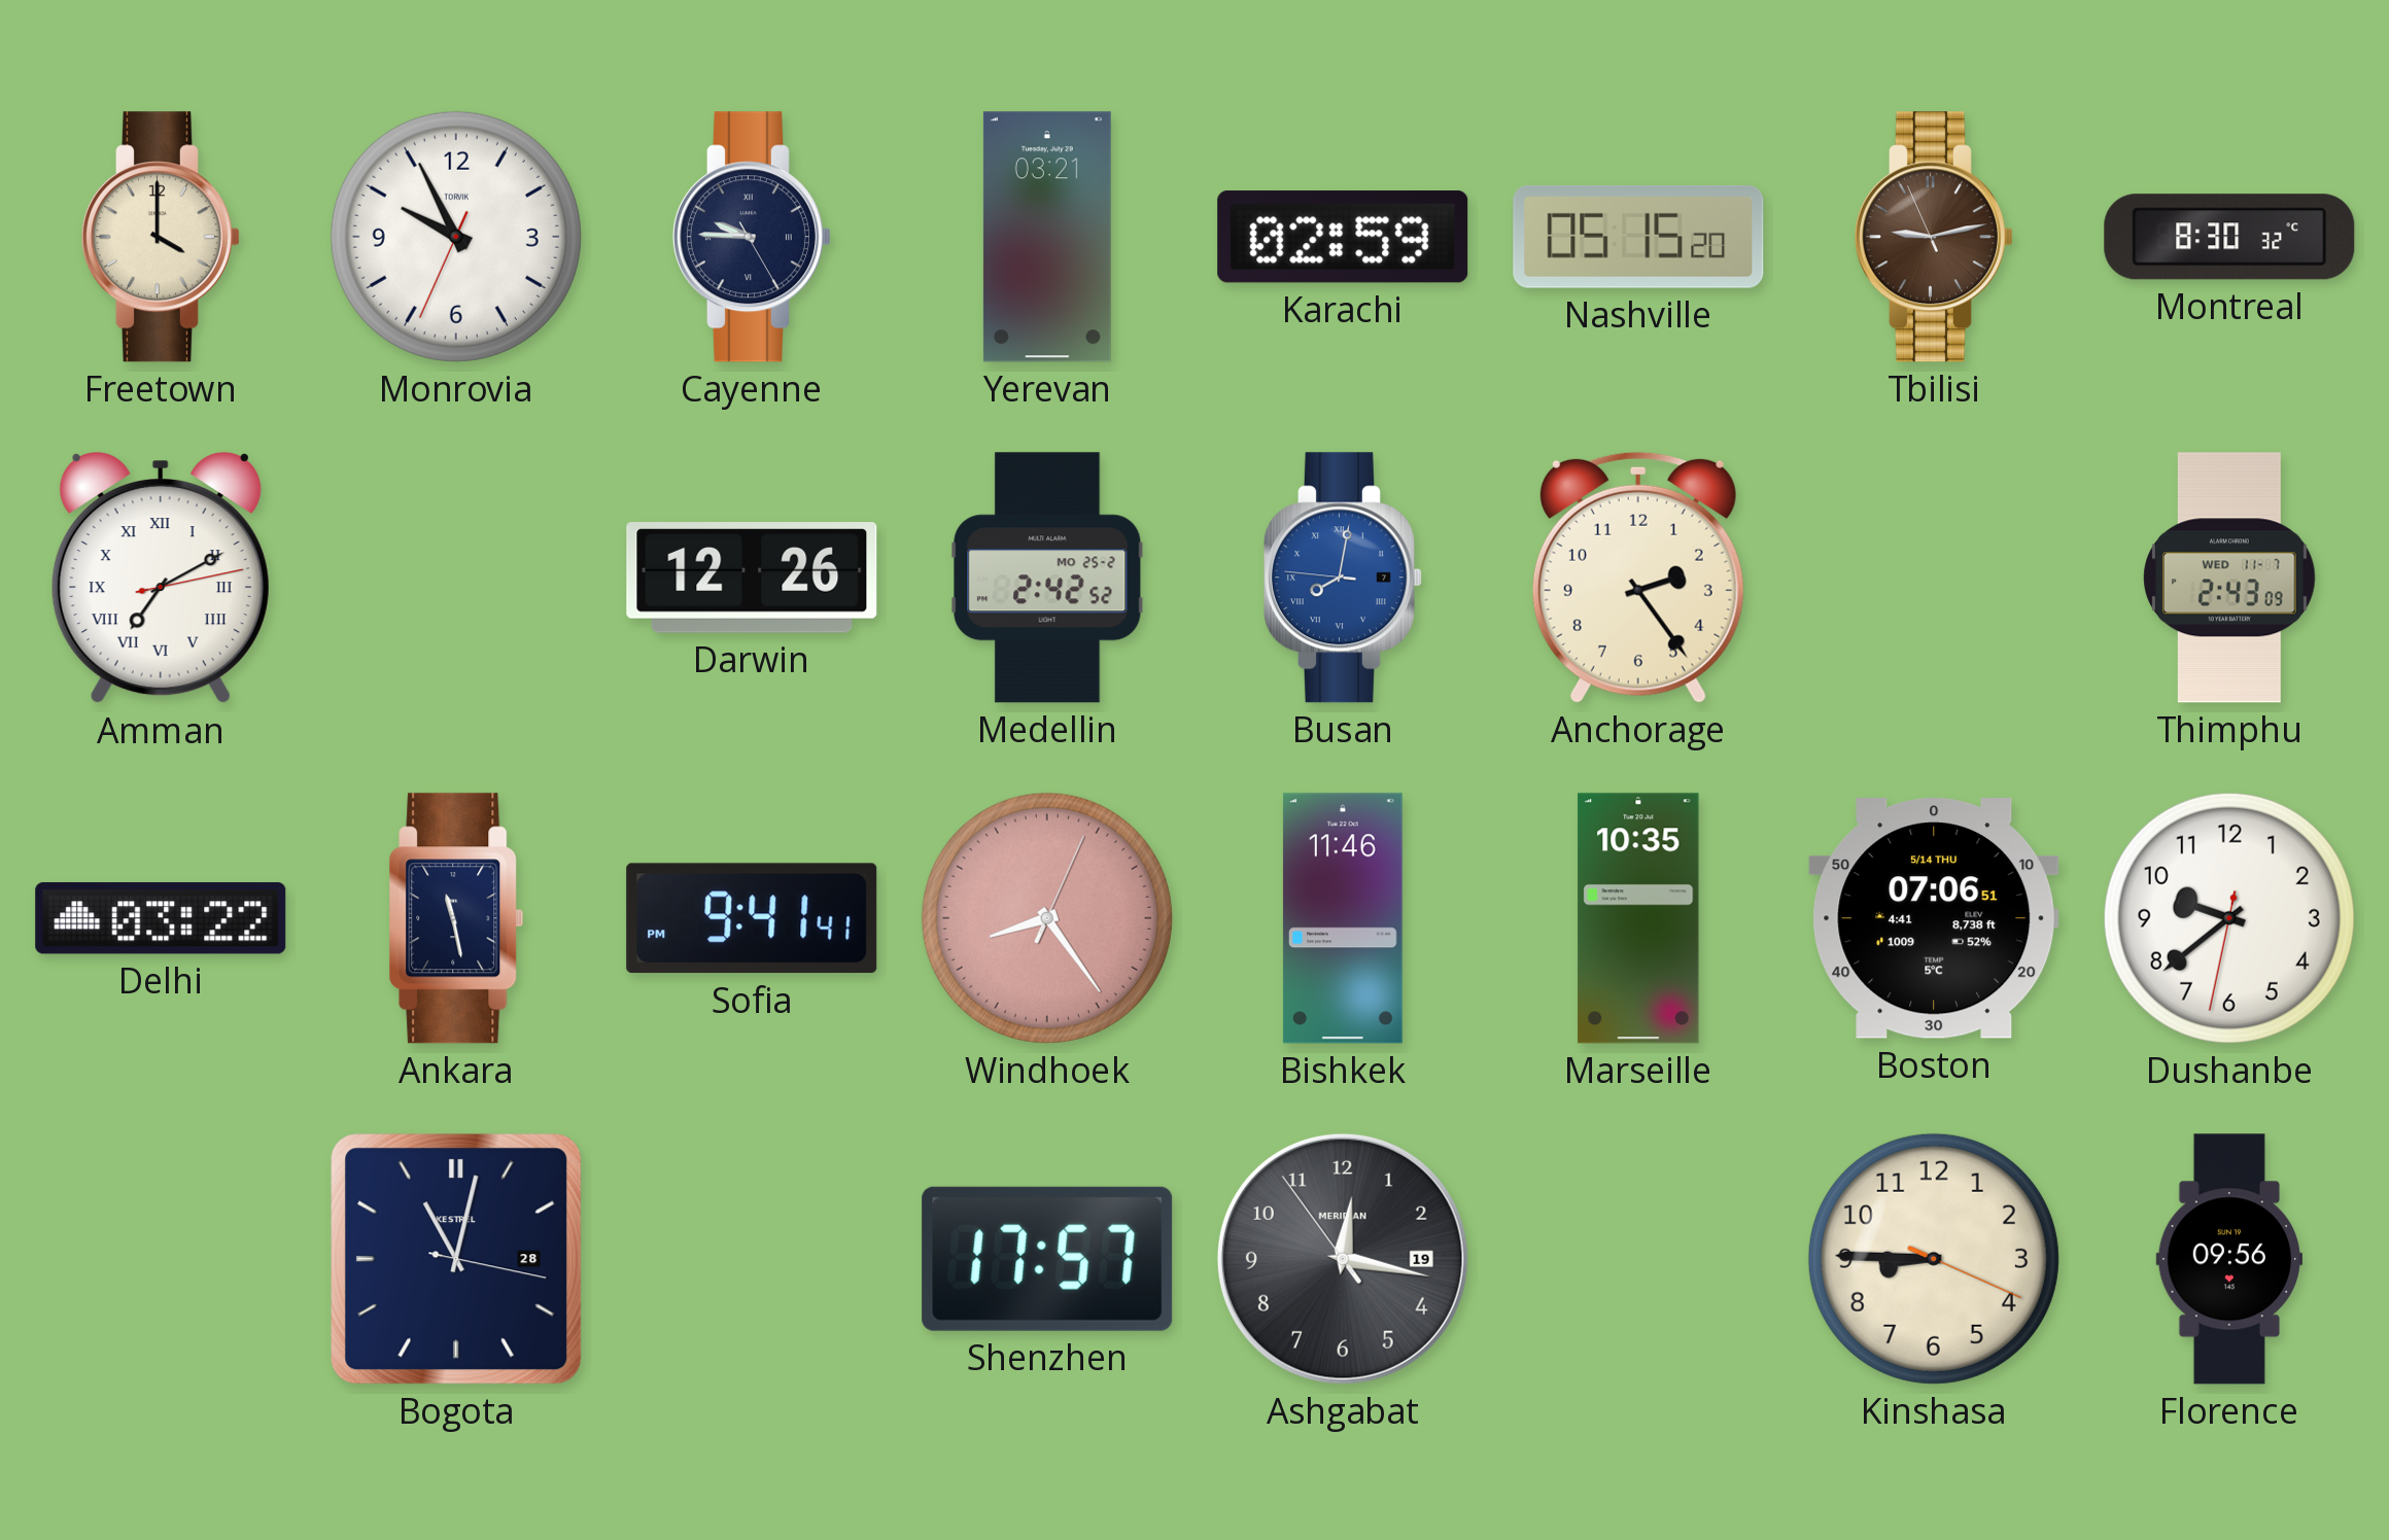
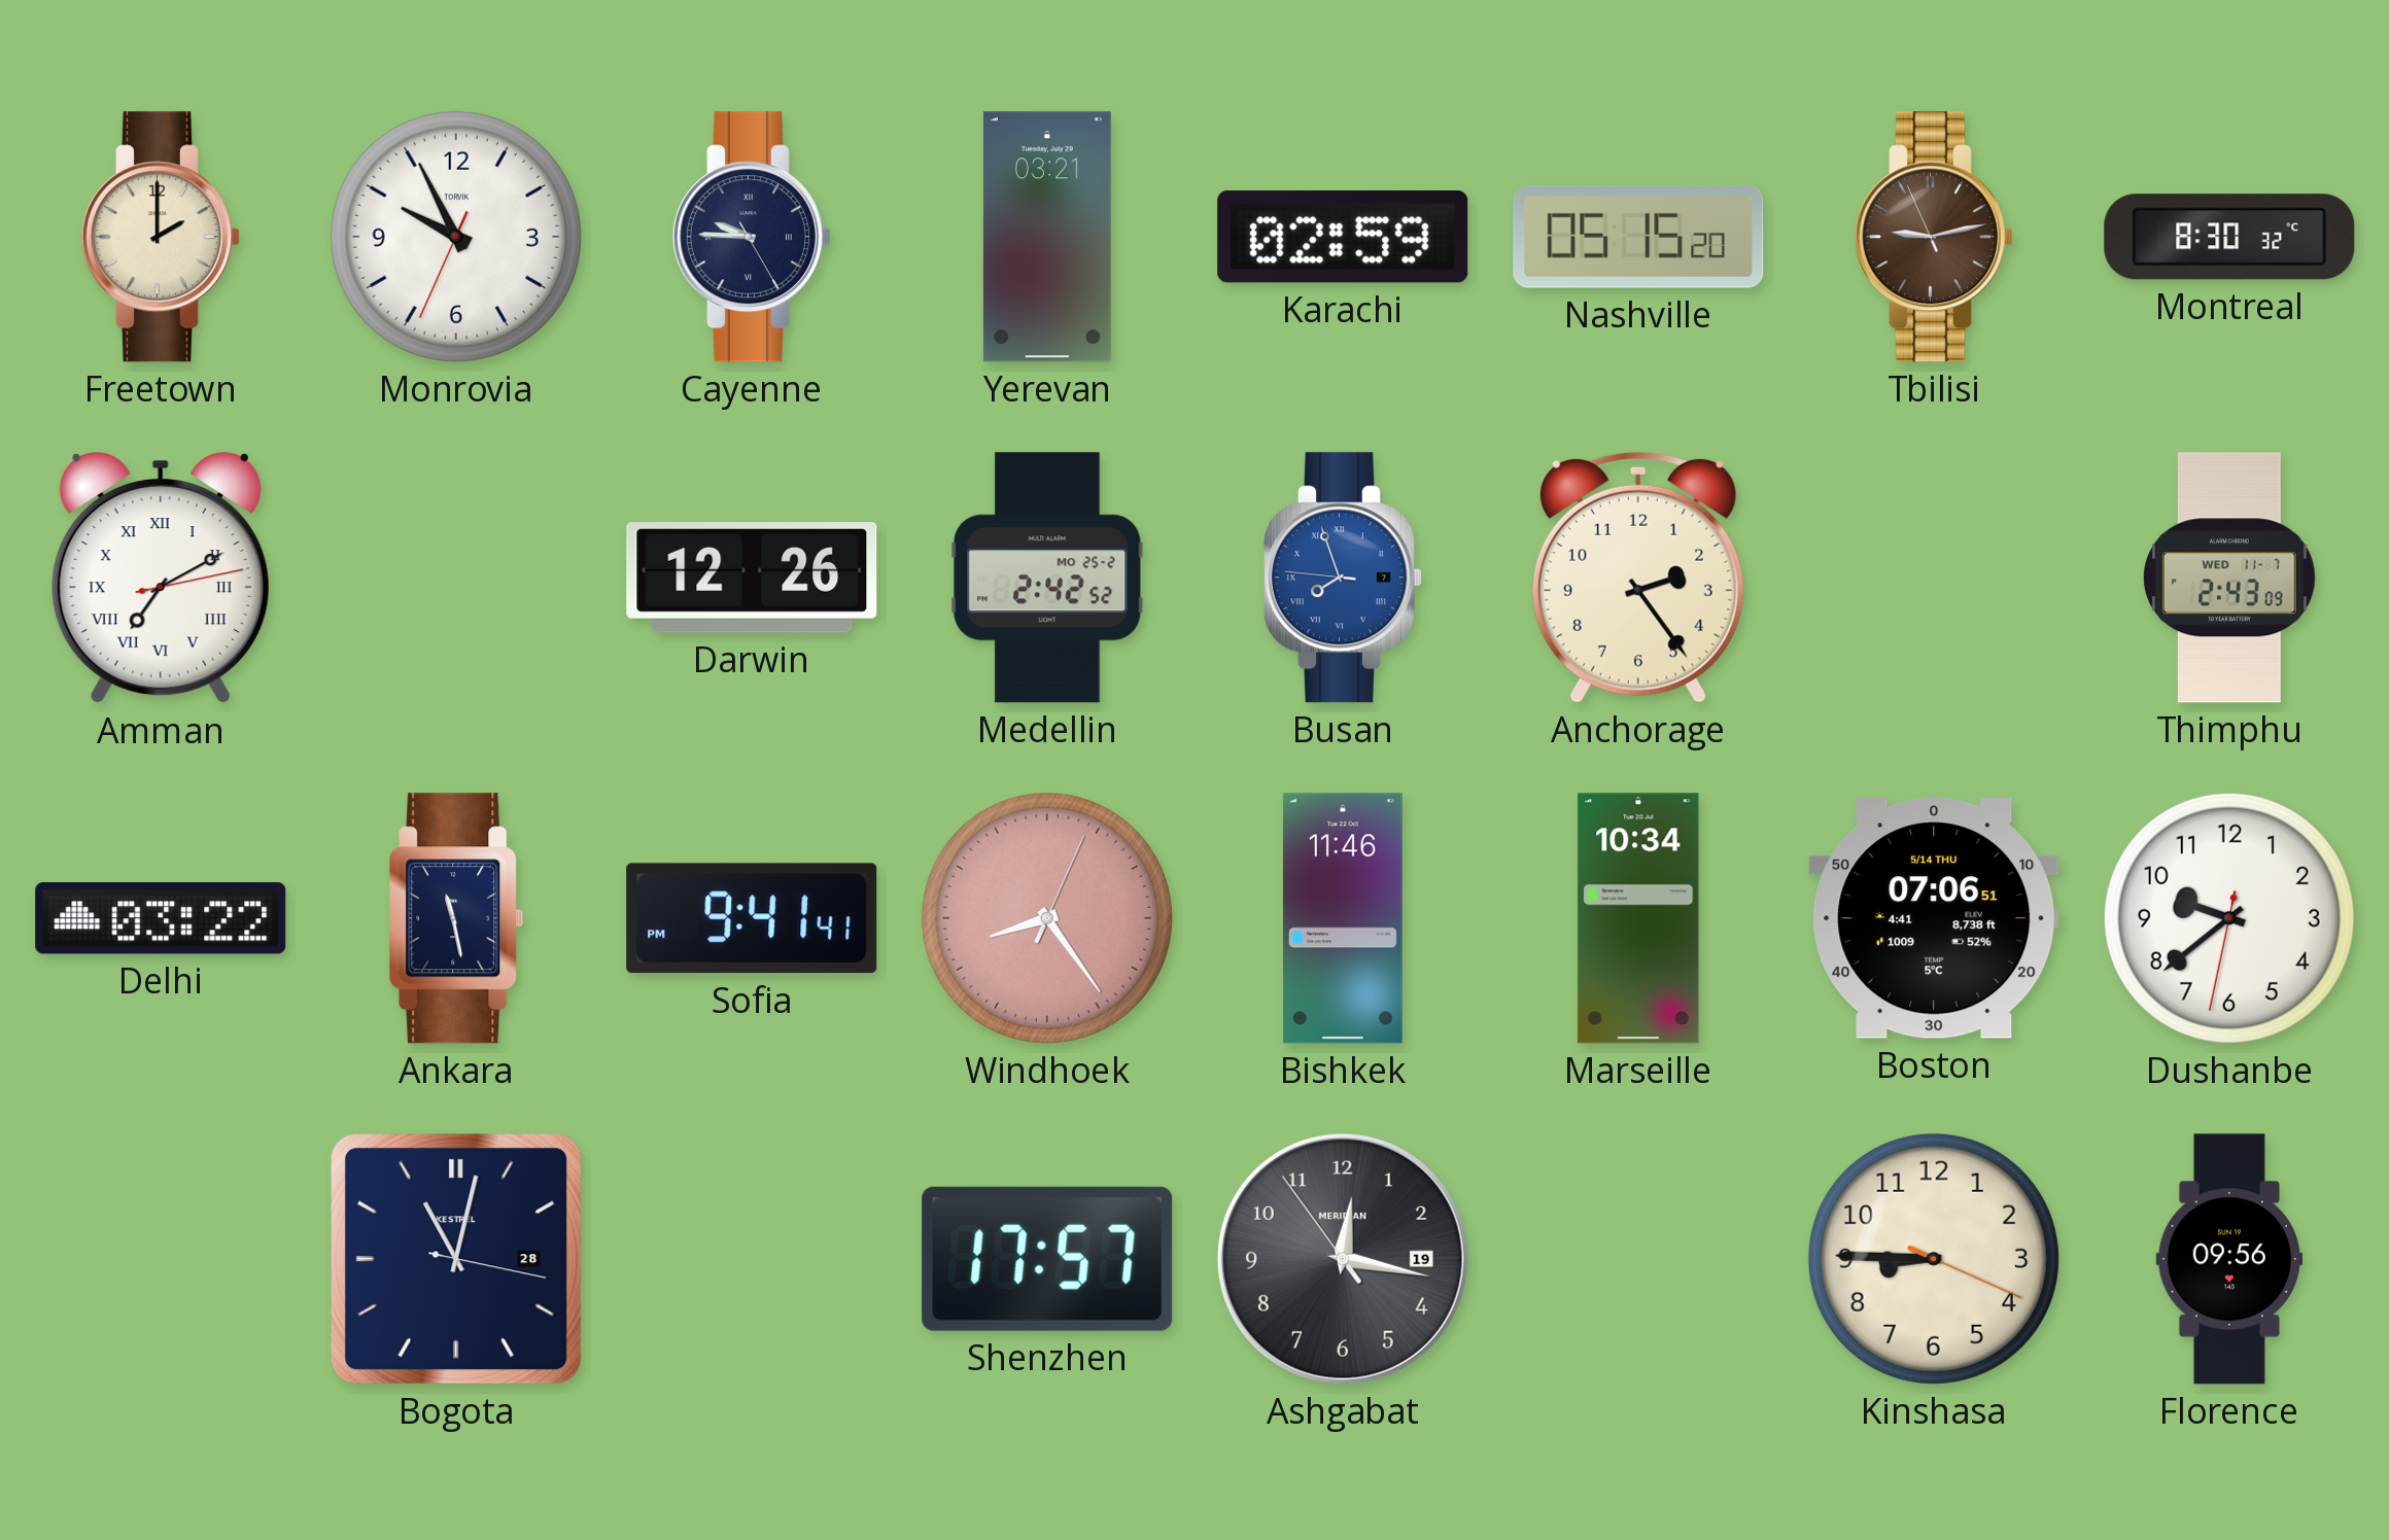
Freetown: 4:00 -> 2:00
Busan: 8:01 -> 7:56
Marseille: 10:35 -> 10:34
